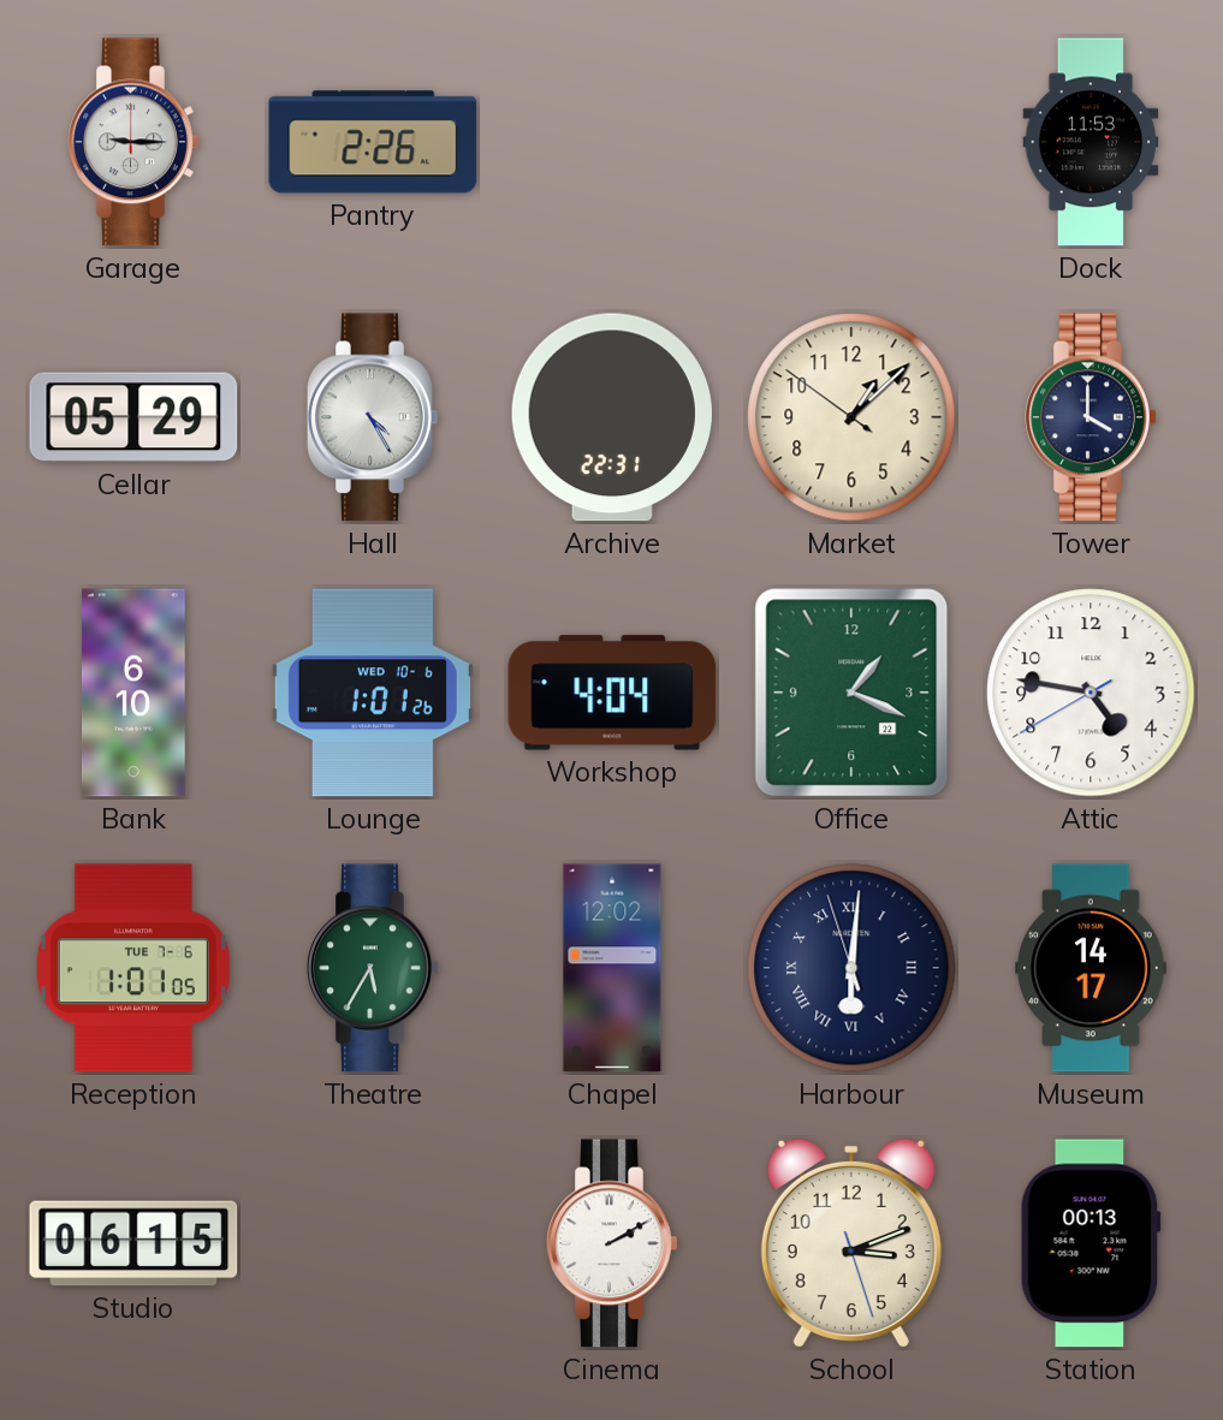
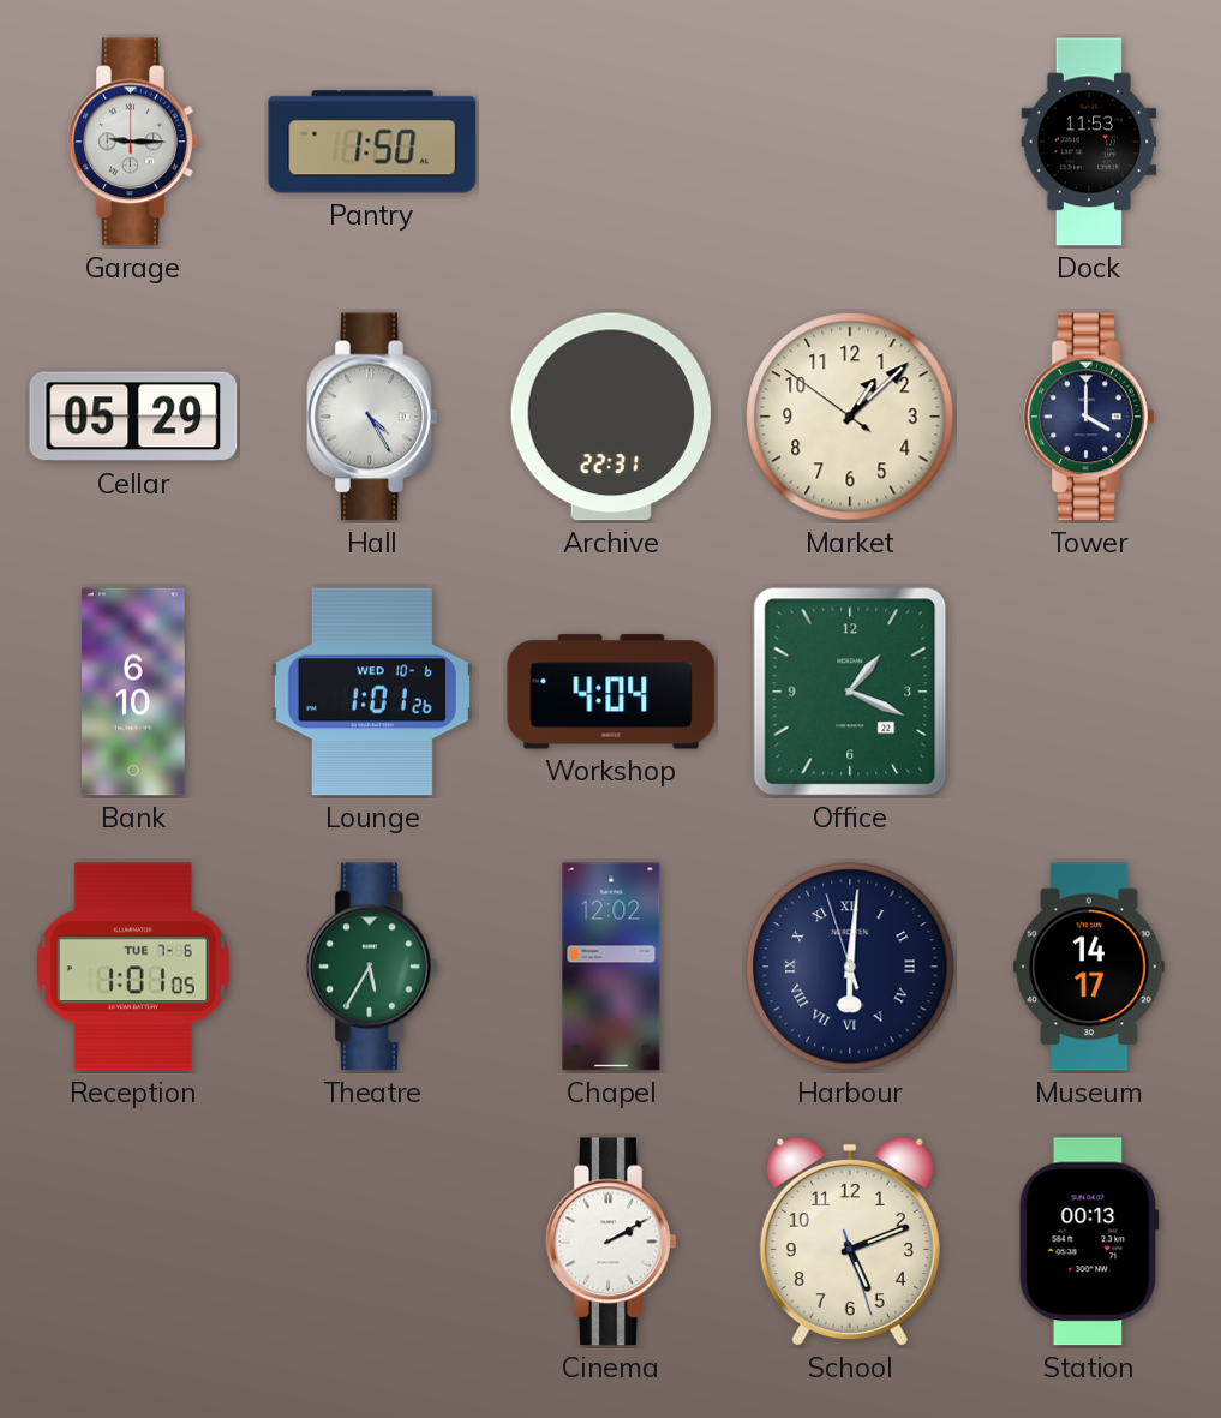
Pantry: 2:26 -> 1:50
Attic: 4:46 -> none
Studio: 06:15 -> none
School: 3:11 -> 5:11
